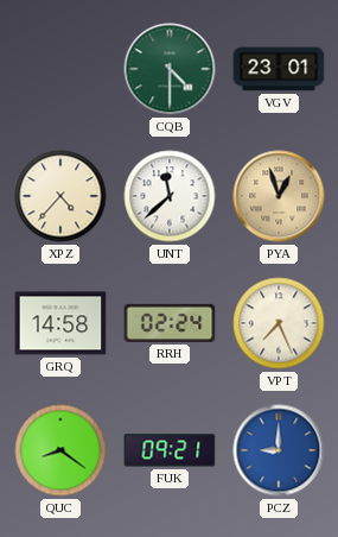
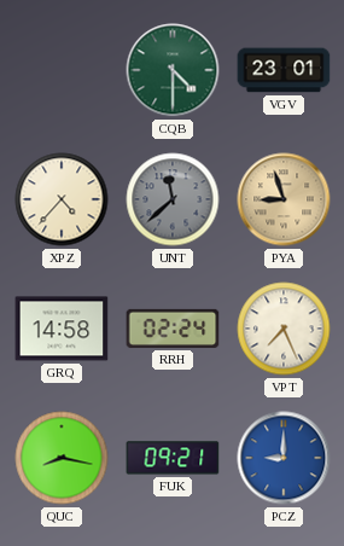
UNT dial: white -> grey
PYA: 12:57 -> 8:57
QUC: 8:21 -> 8:17
